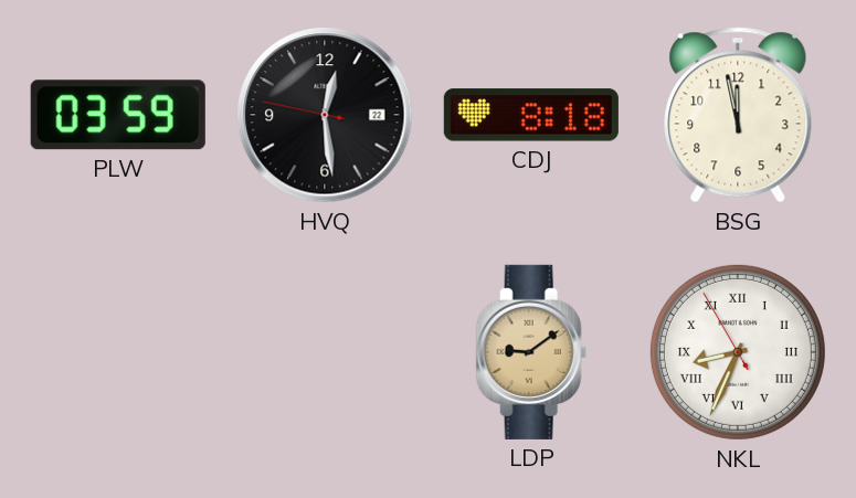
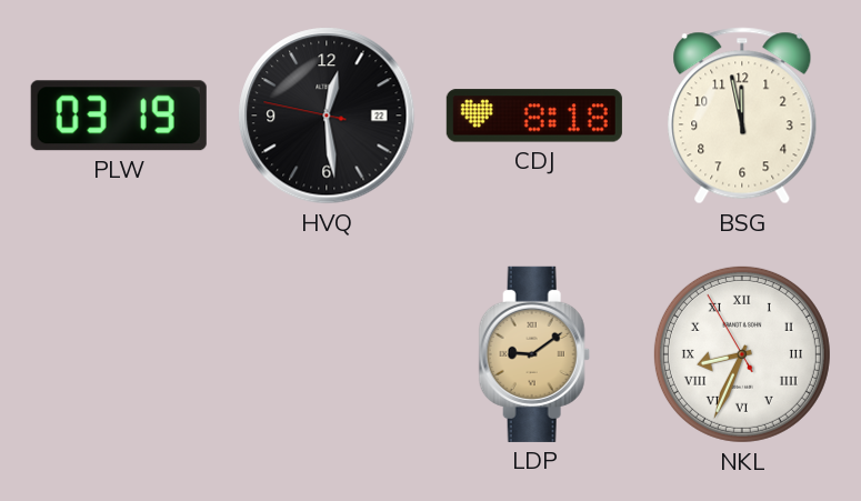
PLW: 03:59 -> 03:19
